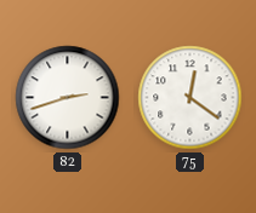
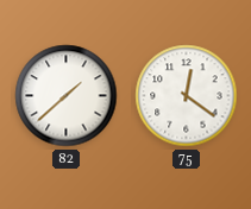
82: 2:42 -> 1:38
